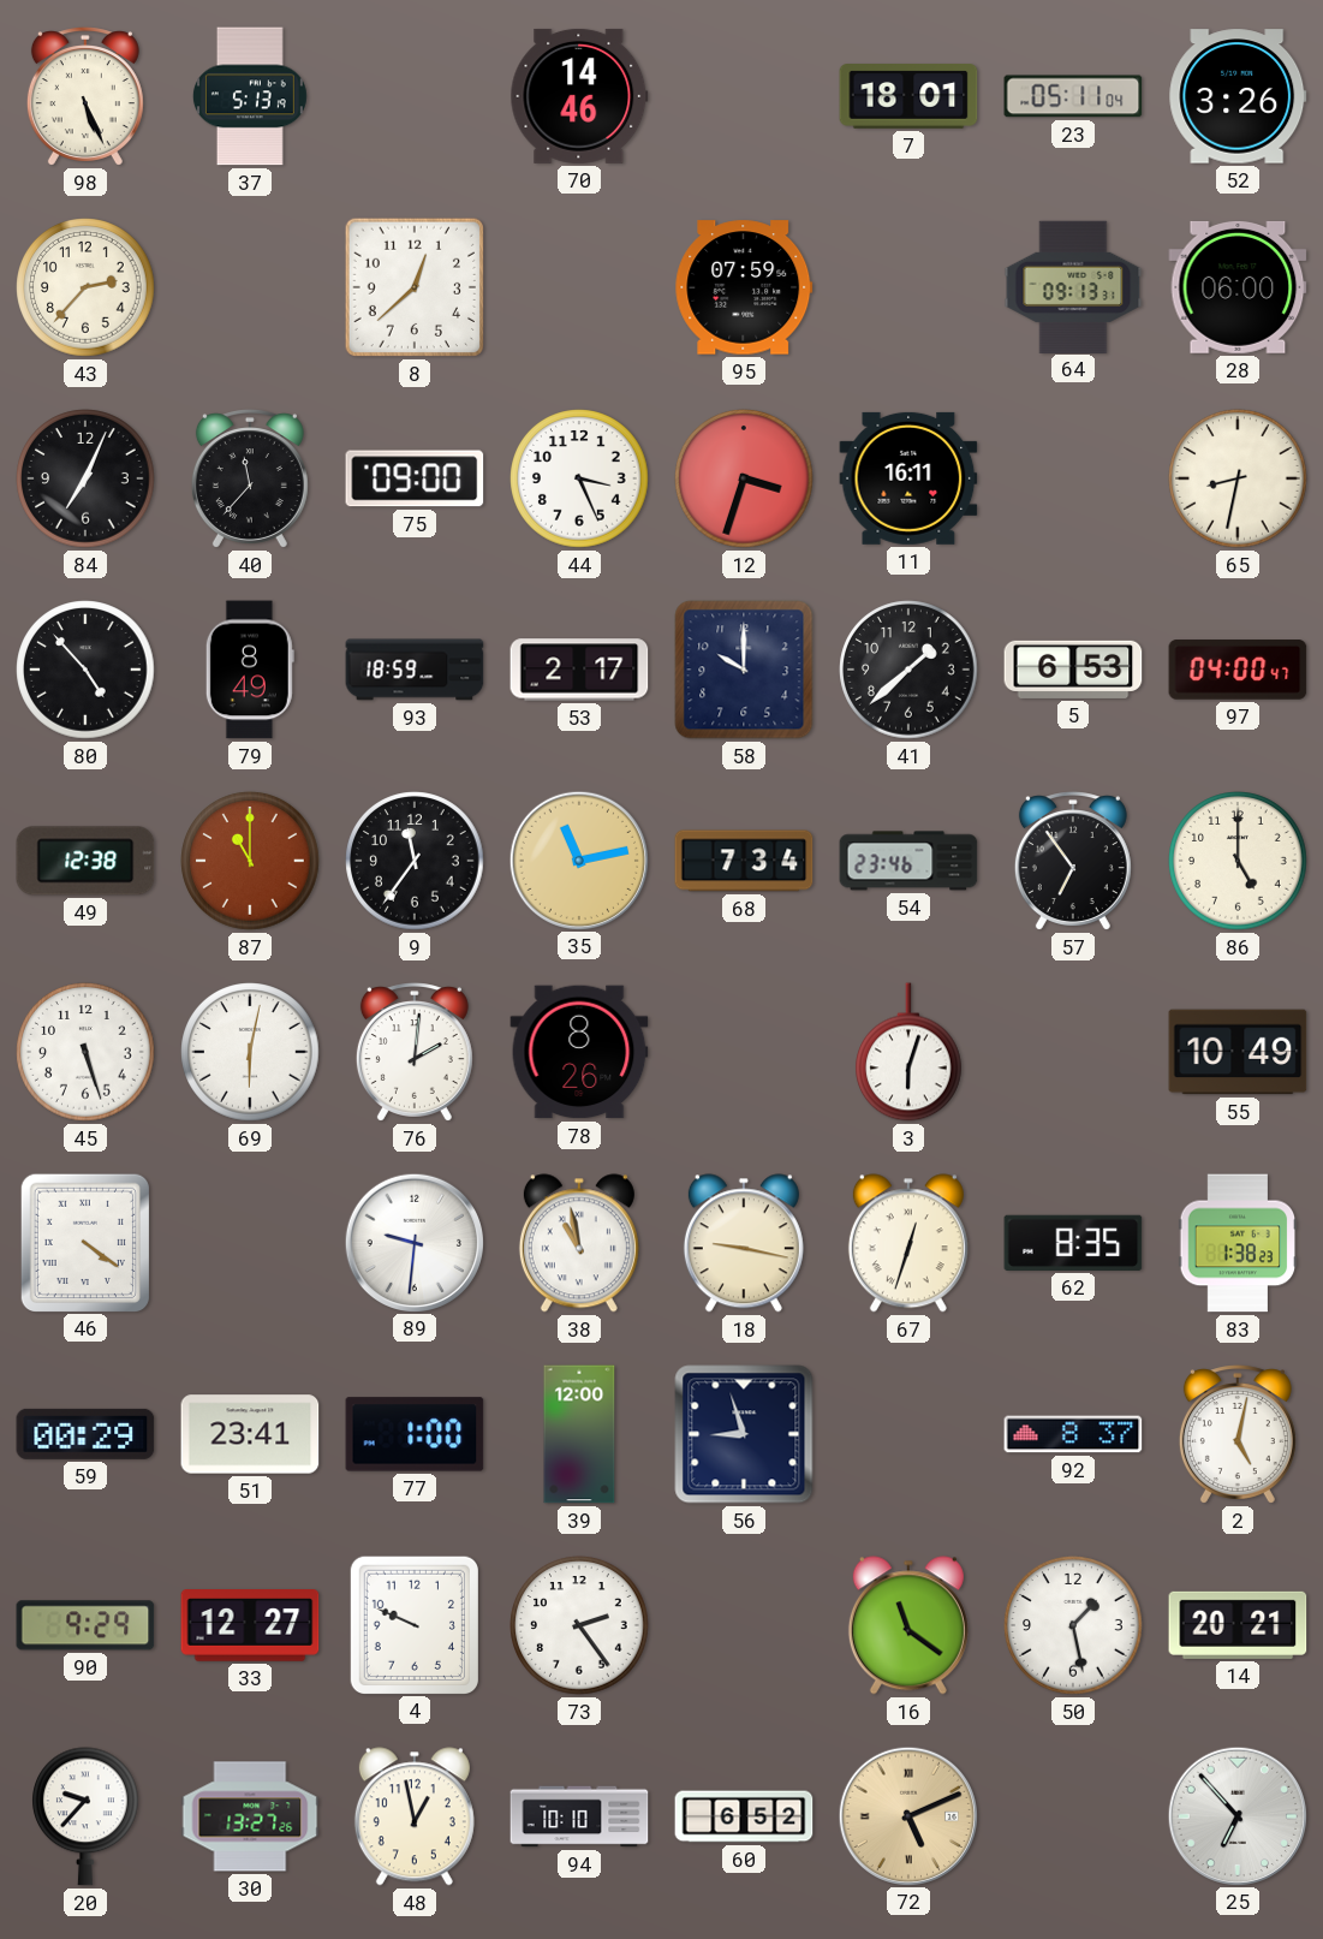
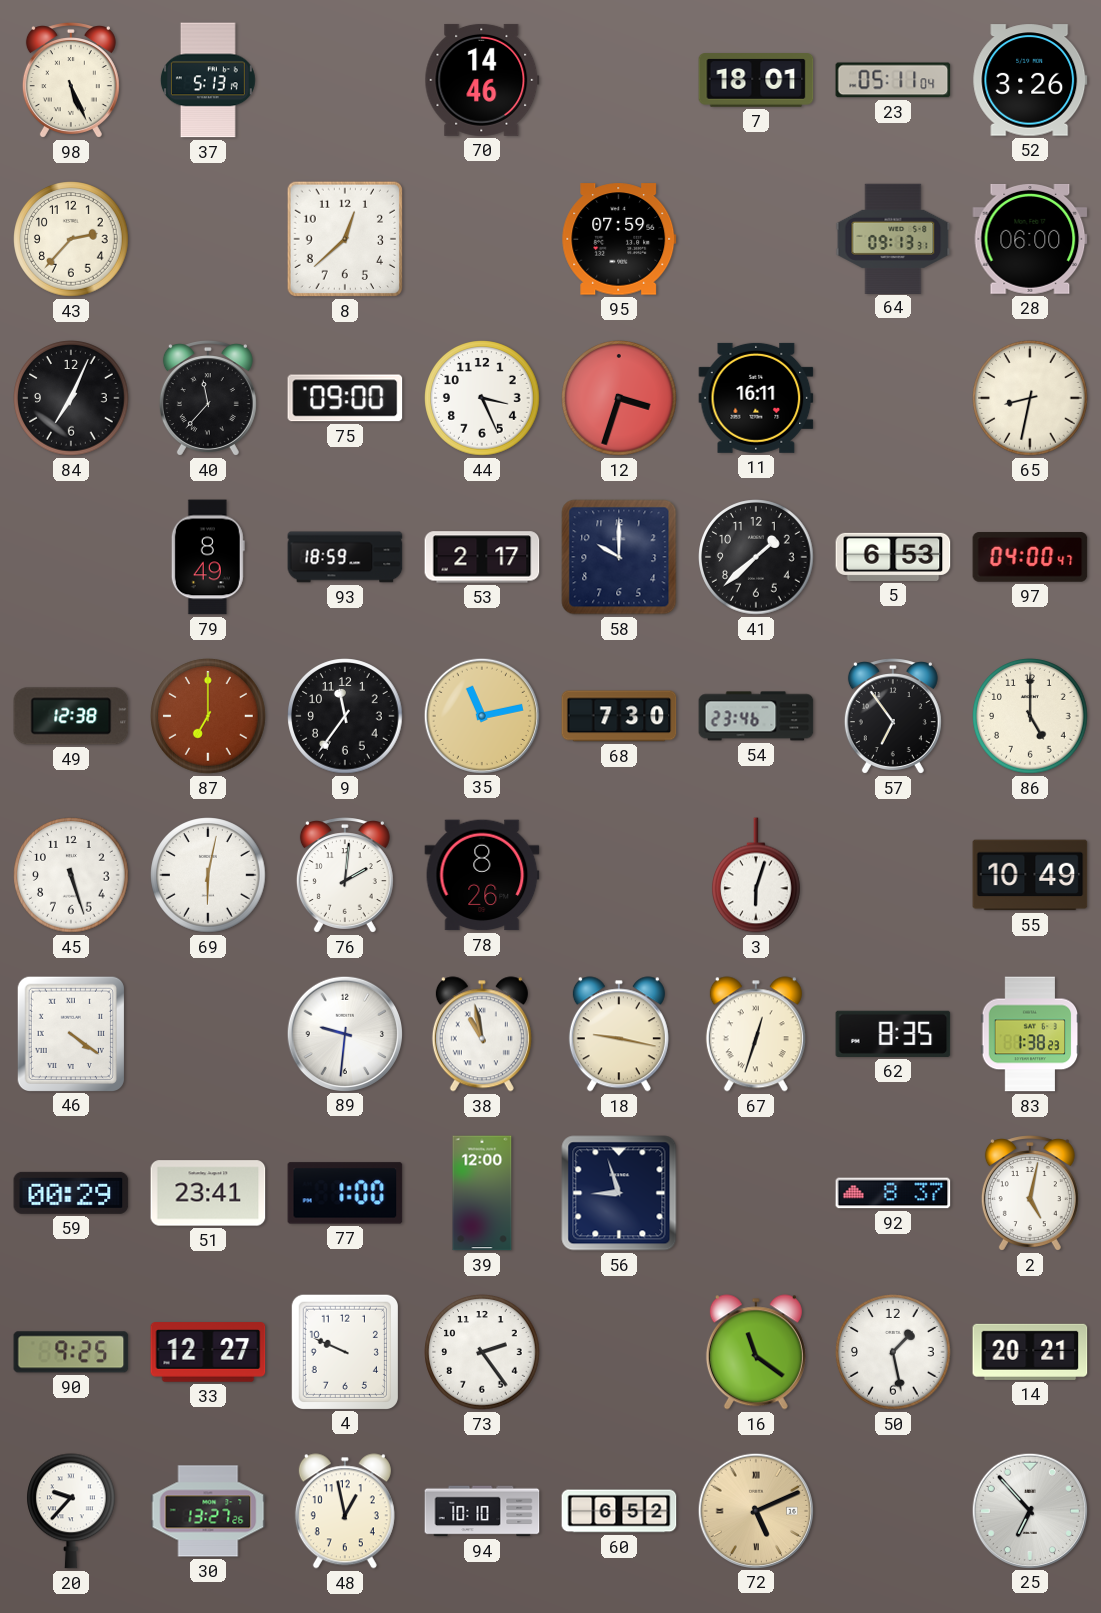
80: 4:53 -> none
87: 11:00 -> 7:00
68: 7:34 -> 7:30
90: 9:29 -> 9:25
